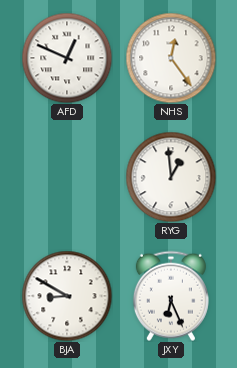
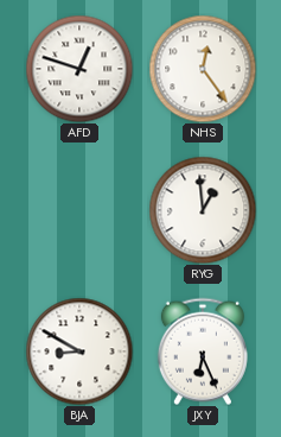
AFD: 12:49 -> 12:48
